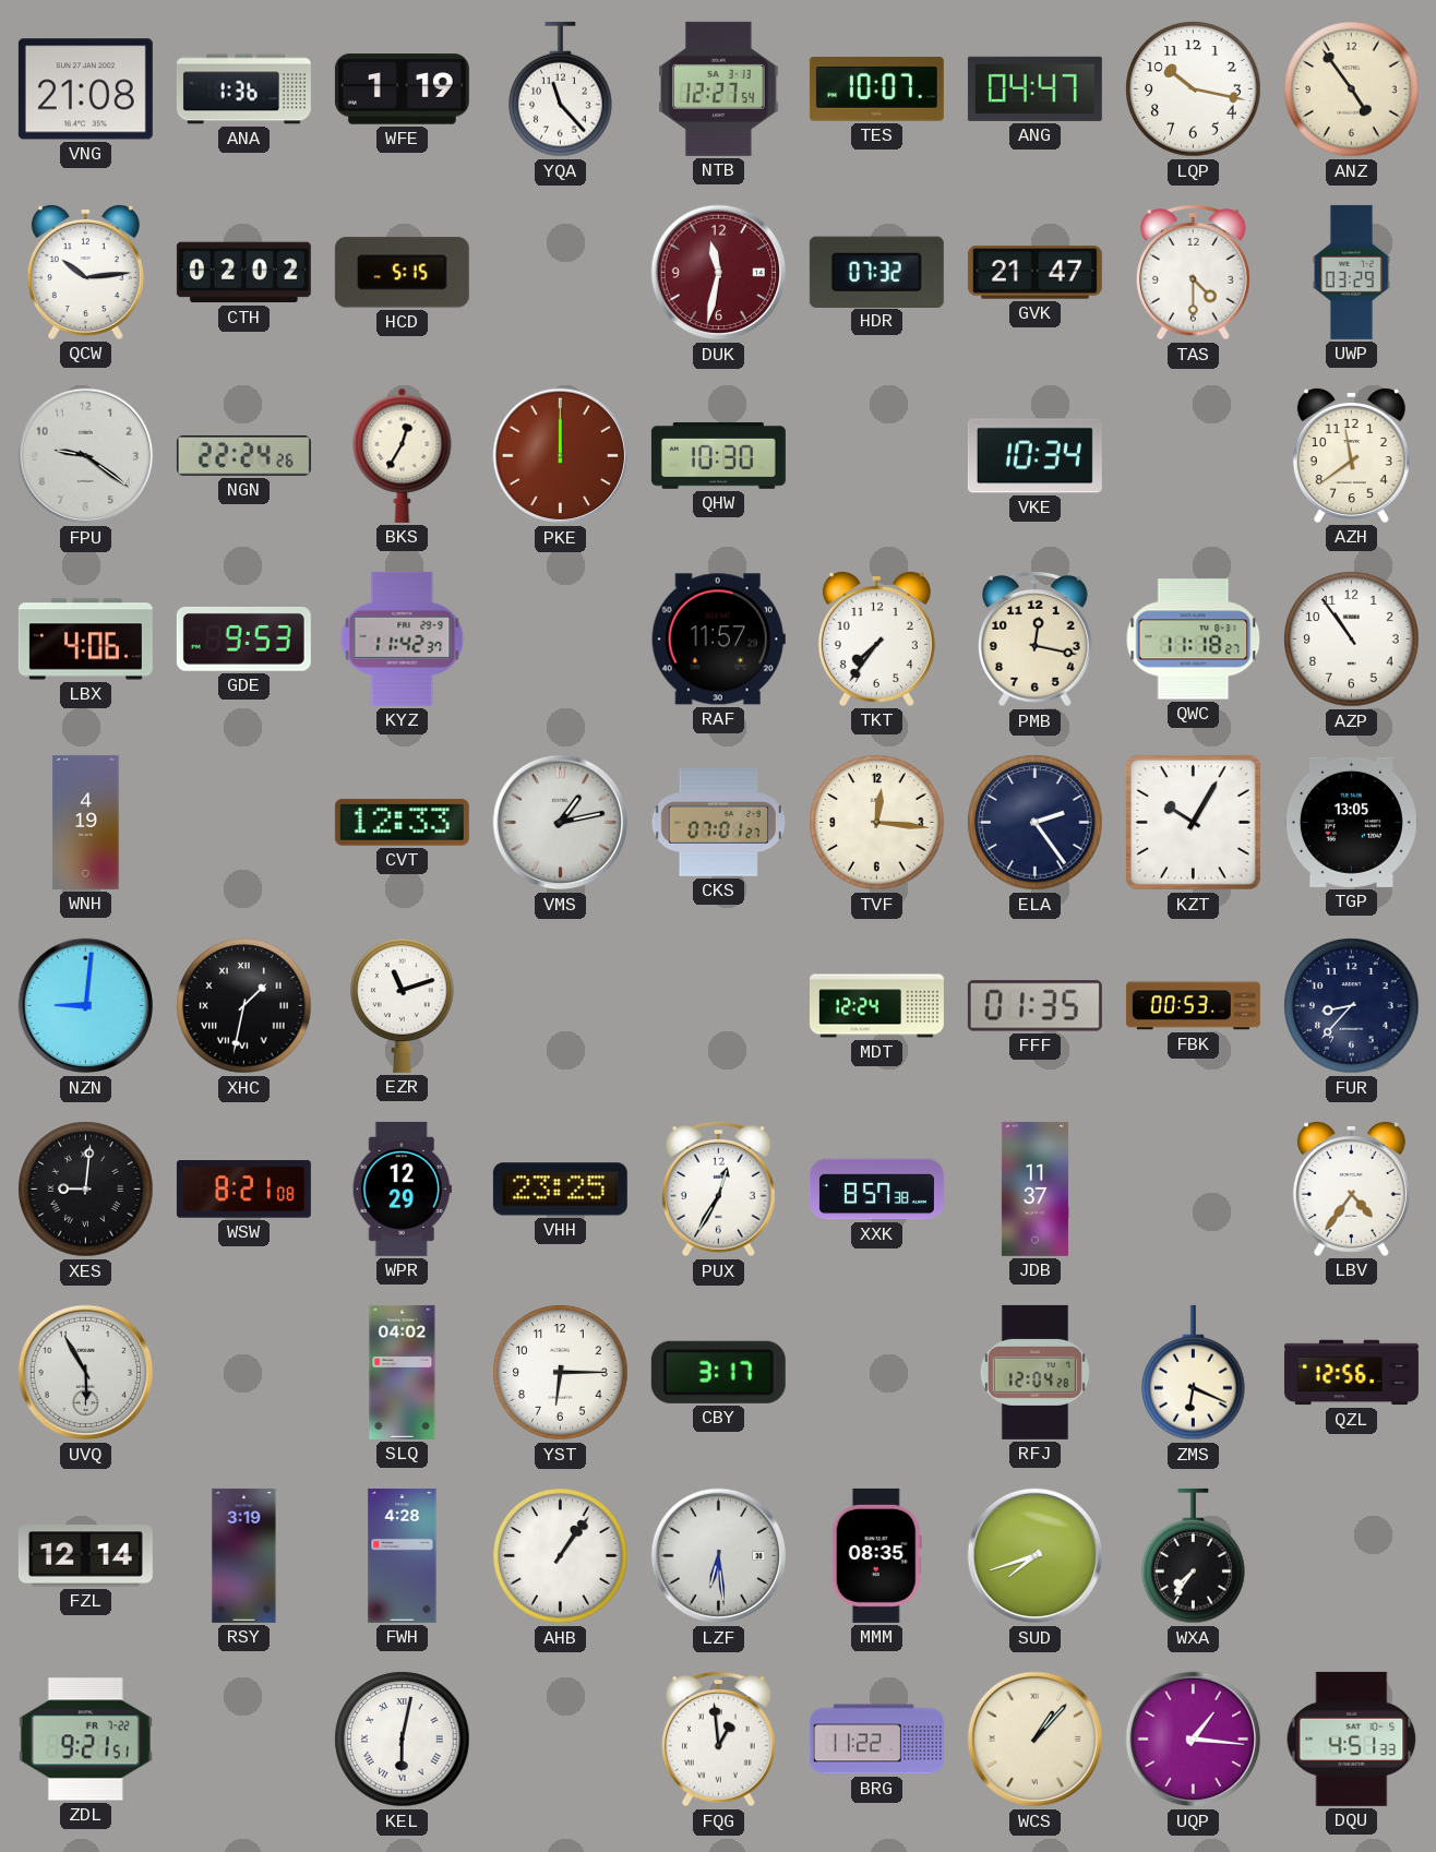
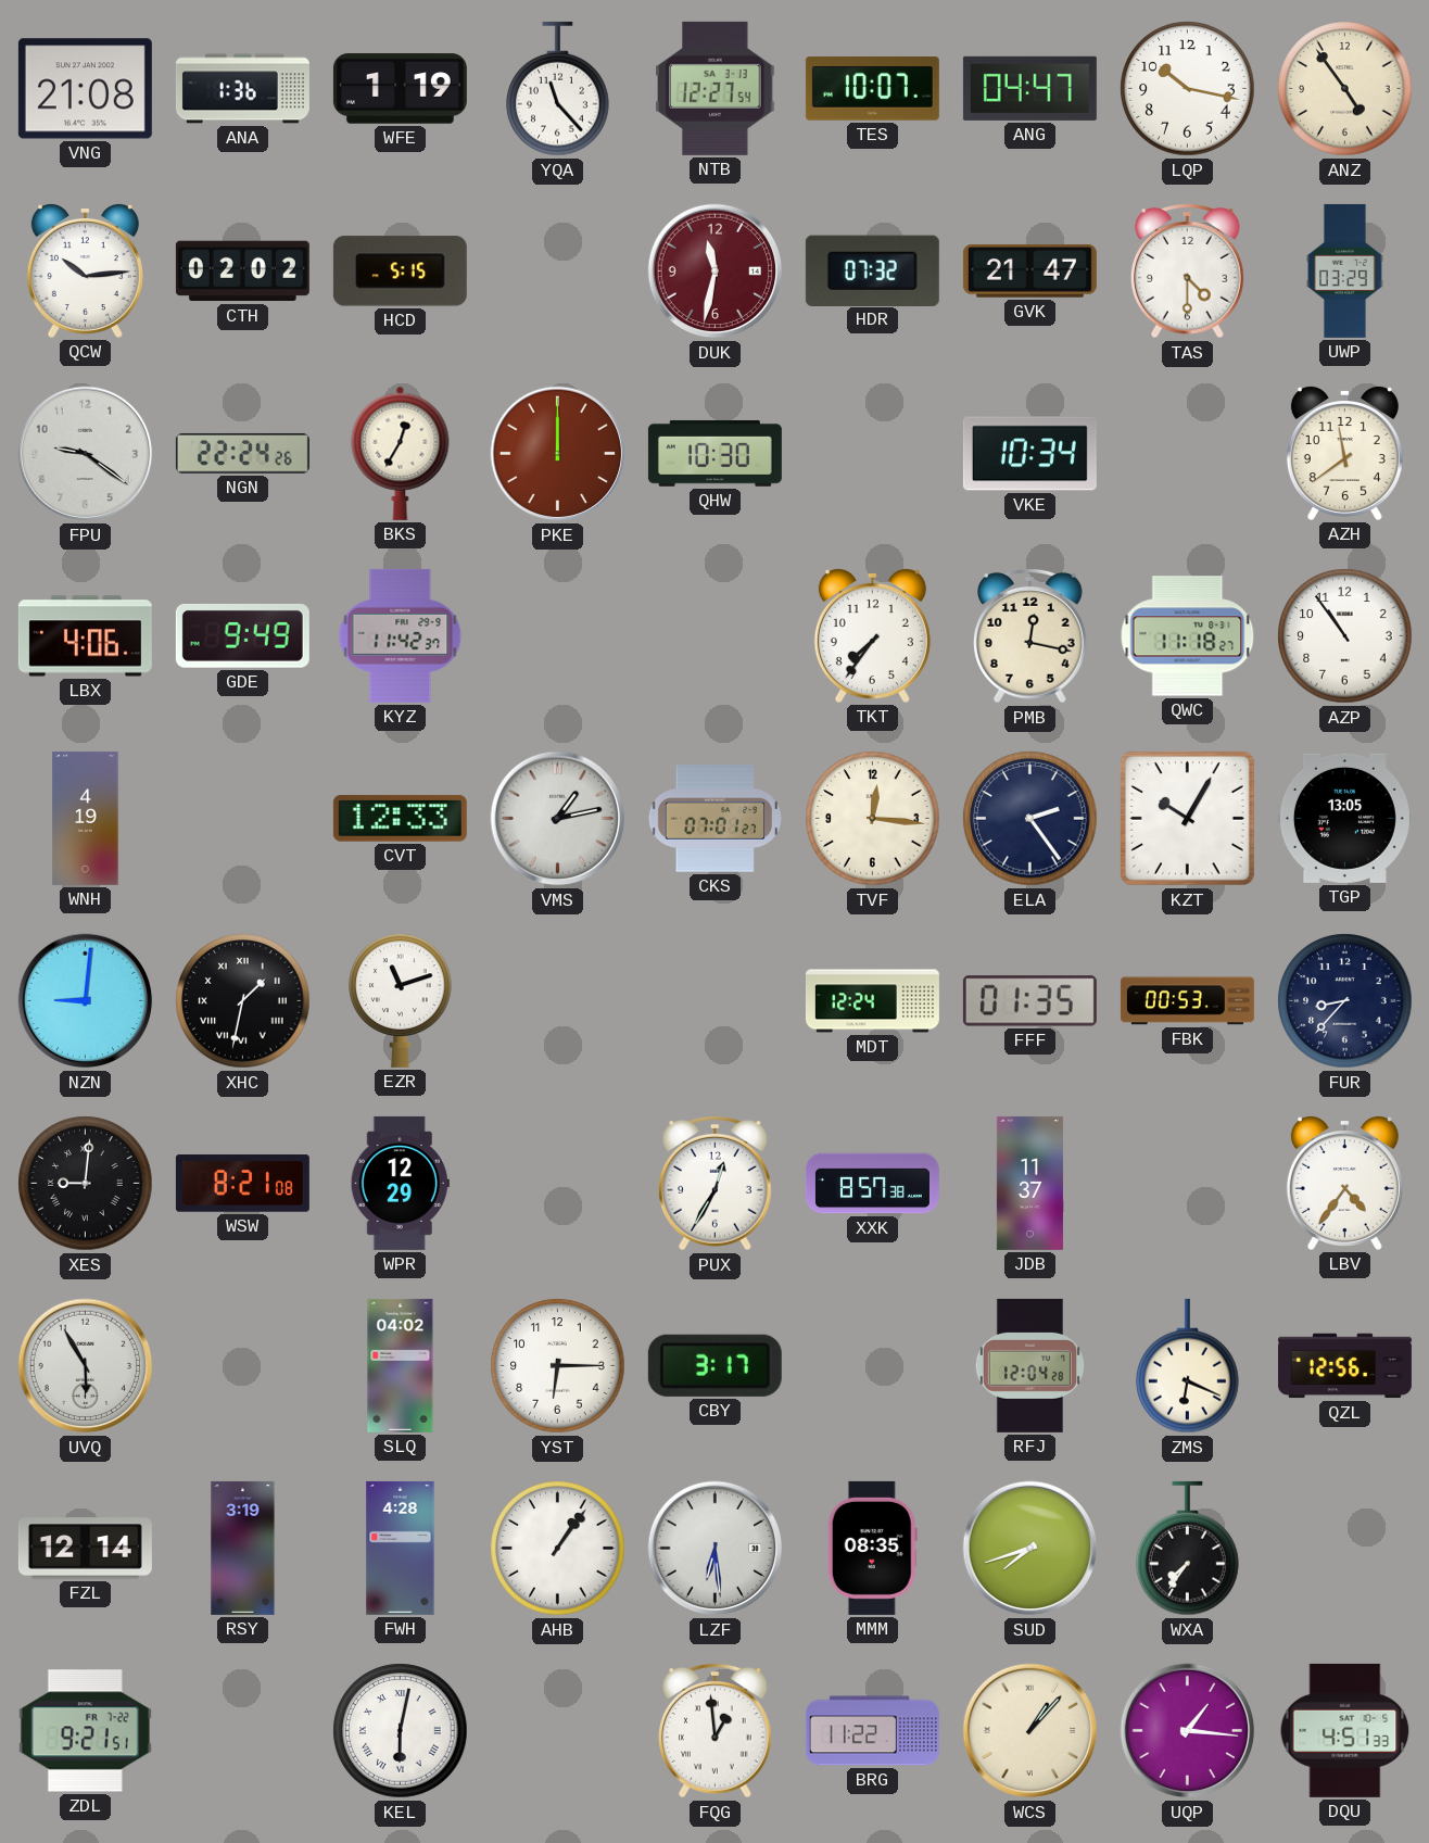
GDE: 9:53 -> 9:49
RAF: 11:57 -> none
VHH: 23:25 -> none
